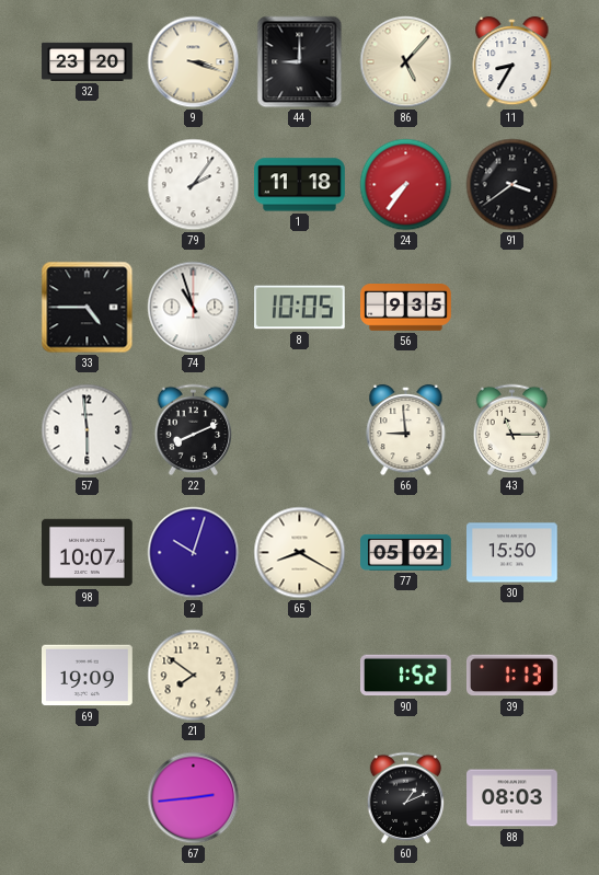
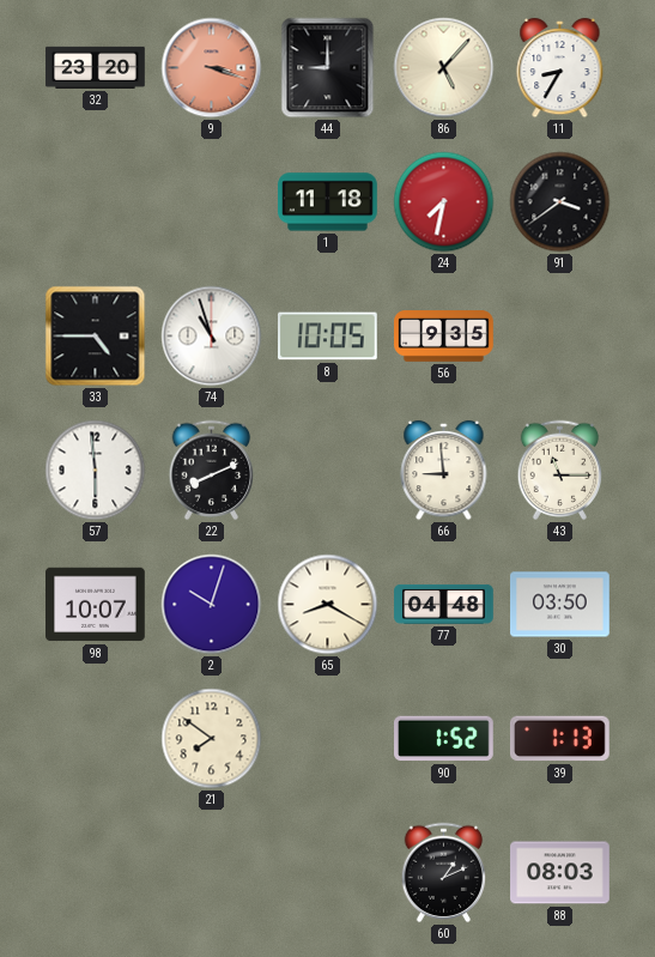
9 dial: cream -> salmon
79: 2:06 -> none
24: 7:36 -> 7:32
77: 05:02 -> 04:48
30: 15:50 -> 03:50
69: 19:09 -> none
67: 2:44 -> none
